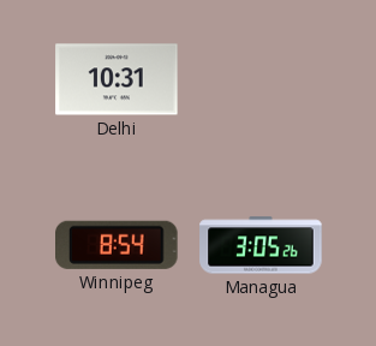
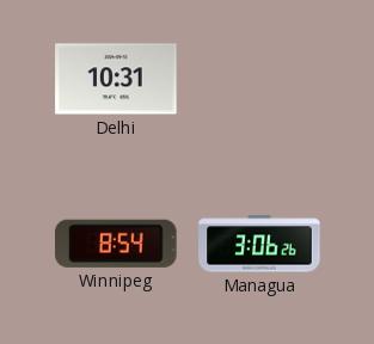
Managua: 3:05 -> 3:06
